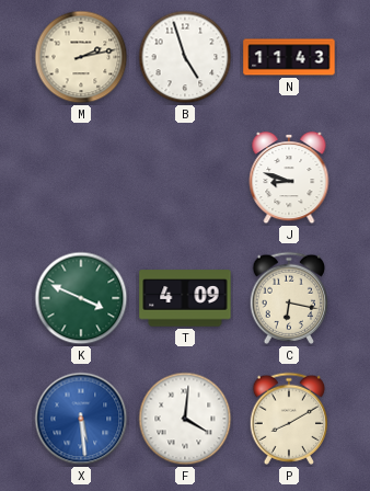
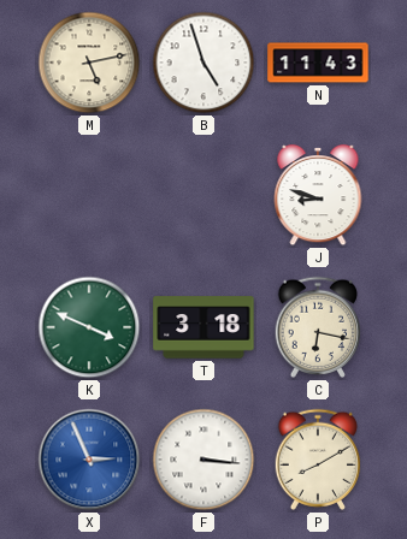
M: 2:13 -> 5:13
T: 4:09 -> 3:18
X: 5:29 -> 2:56
F: 4:01 -> 3:16
